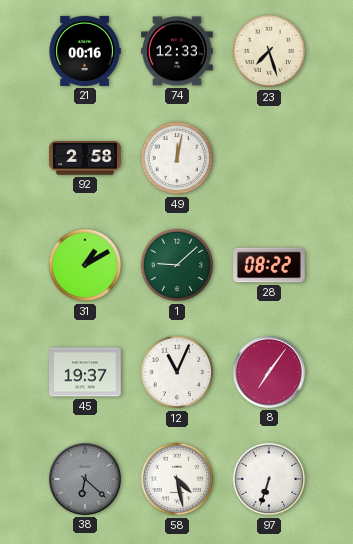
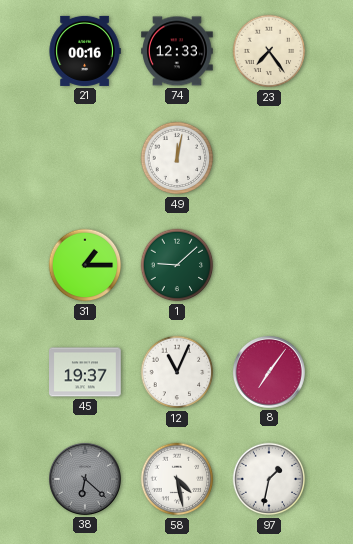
23: 7:27 -> 7:24
92: 2:58 -> none
31: 1:10 -> 1:15
28: 08:22 -> none
97: 6:33 -> 1:32
